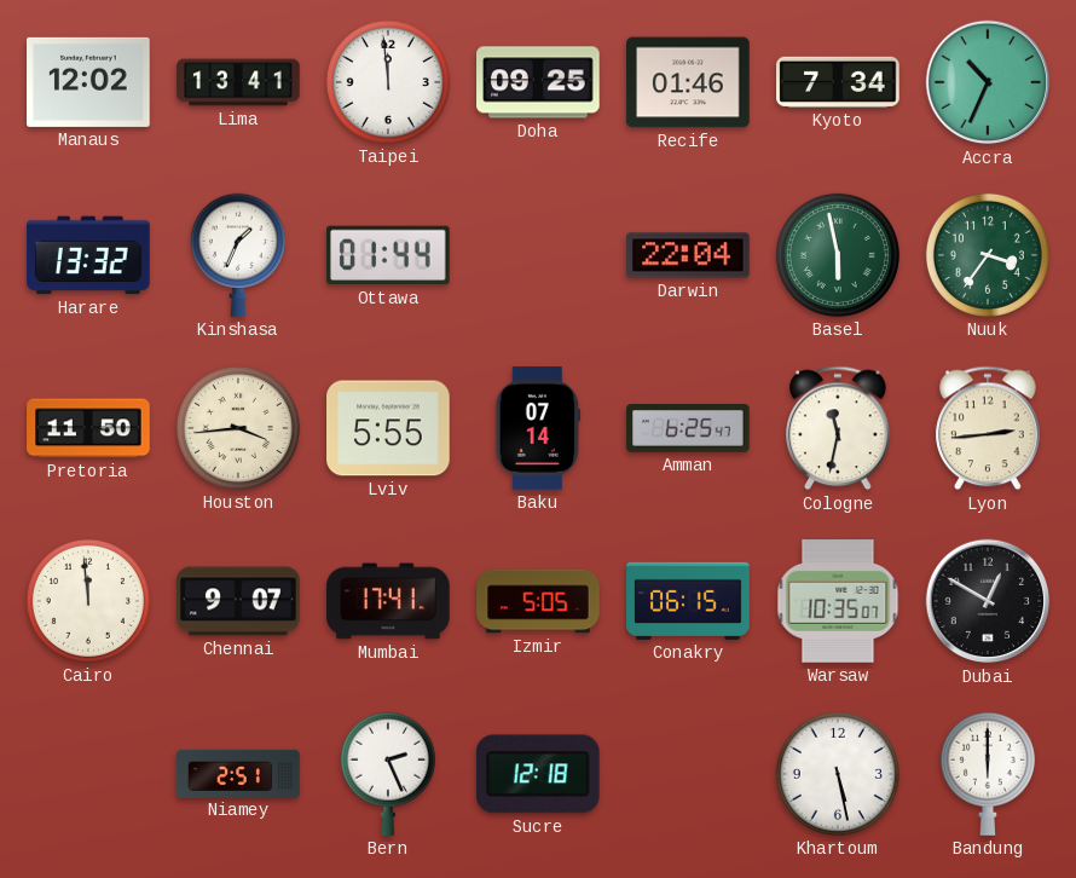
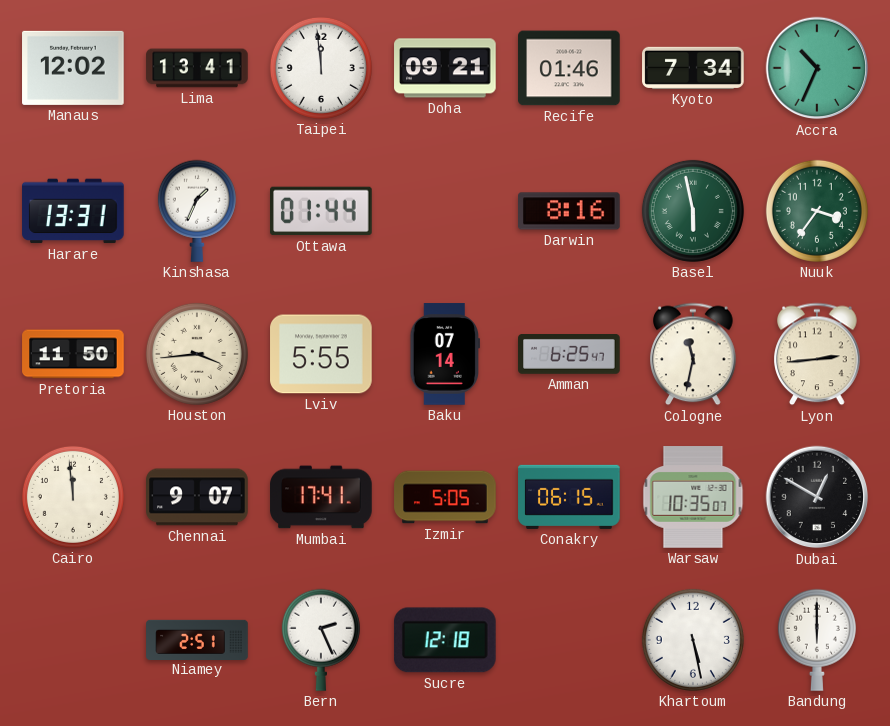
Doha: 09:25 -> 09:21
Harare: 13:32 -> 13:31
Darwin: 22:04 -> 8:16
